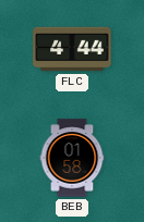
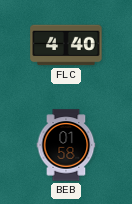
FLC: 4:44 -> 4:40
